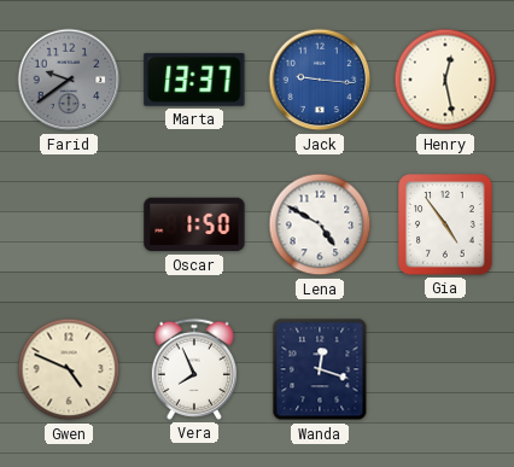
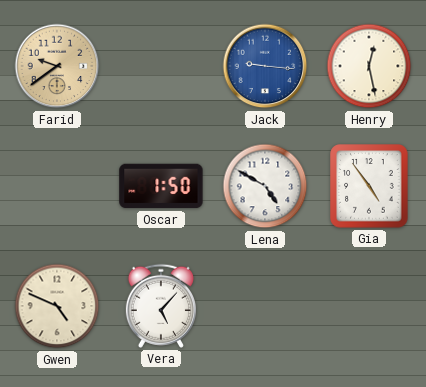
Farid dial: grey -> champagne
Marta: 13:37 -> none
Vera: 7:56 -> 5:07
Wanda: 12:18 -> none
